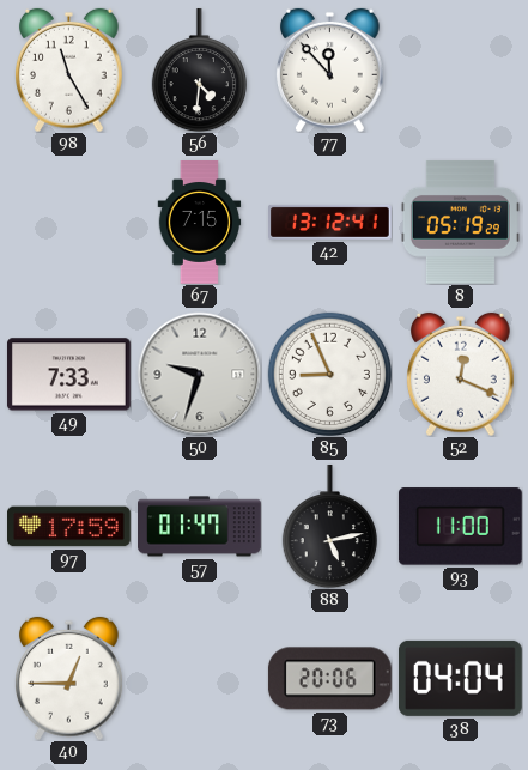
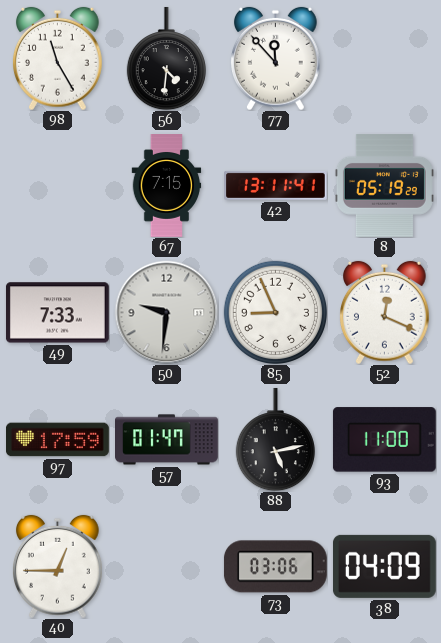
42: 13:12 -> 13:11
50: 9:33 -> 9:31
73: 20:06 -> 03:06
38: 04:04 -> 04:09
